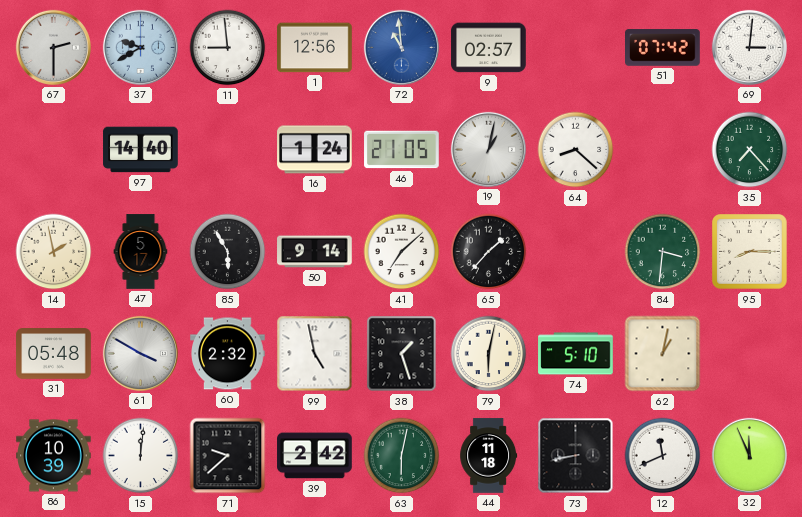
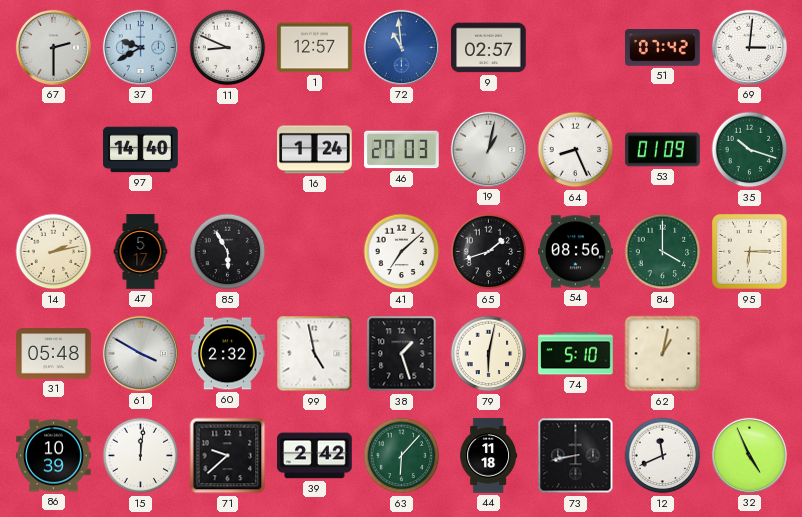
11: 8:59 -> 8:49
1: 12:56 -> 12:57
46: 21:05 -> 20:03
64: 8:22 -> 8:26
53: none -> 01:09
35: 7:23 -> 10:18
14: 1:58 -> 2:13
50: 9:14 -> none
65: 1:37 -> 1:42
54: none -> 08:56
84: 3:31 -> 4:00
95: 8:15 -> 6:15
63: 6:02 -> 6:07
32: 11:56 -> 4:56
